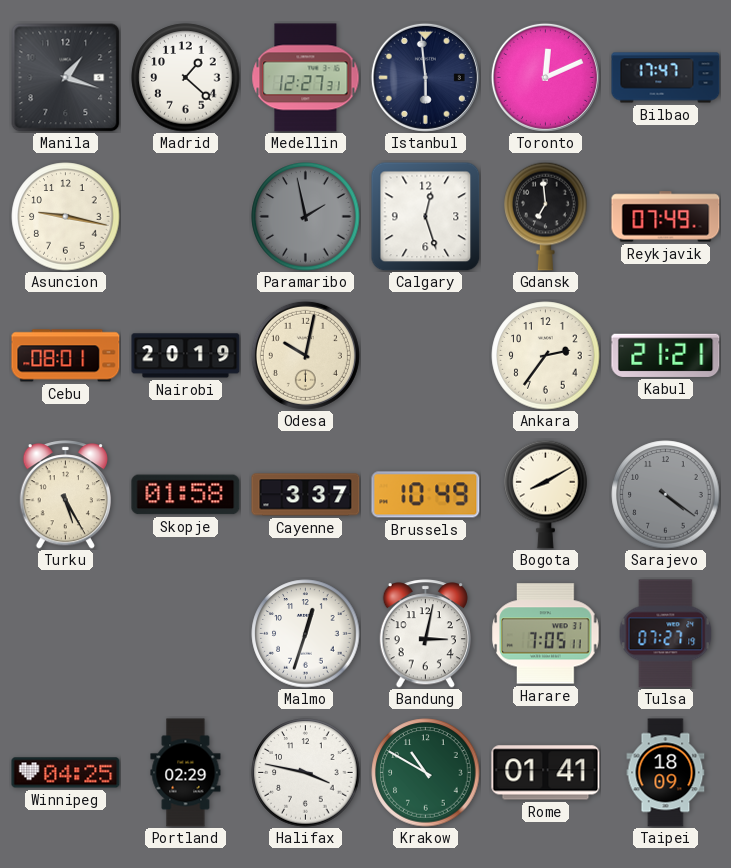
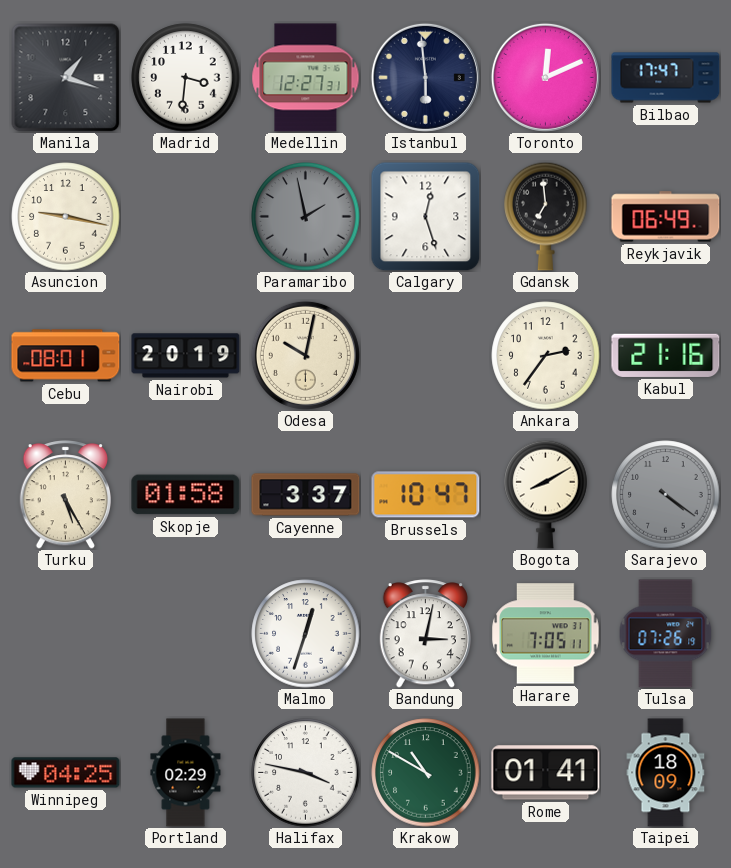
Madrid: 1:22 -> 3:31
Reykjavik: 07:49 -> 06:49
Kabul: 21:21 -> 21:16
Brussels: 10:49 -> 10:47
Tulsa: 07:27 -> 07:26
